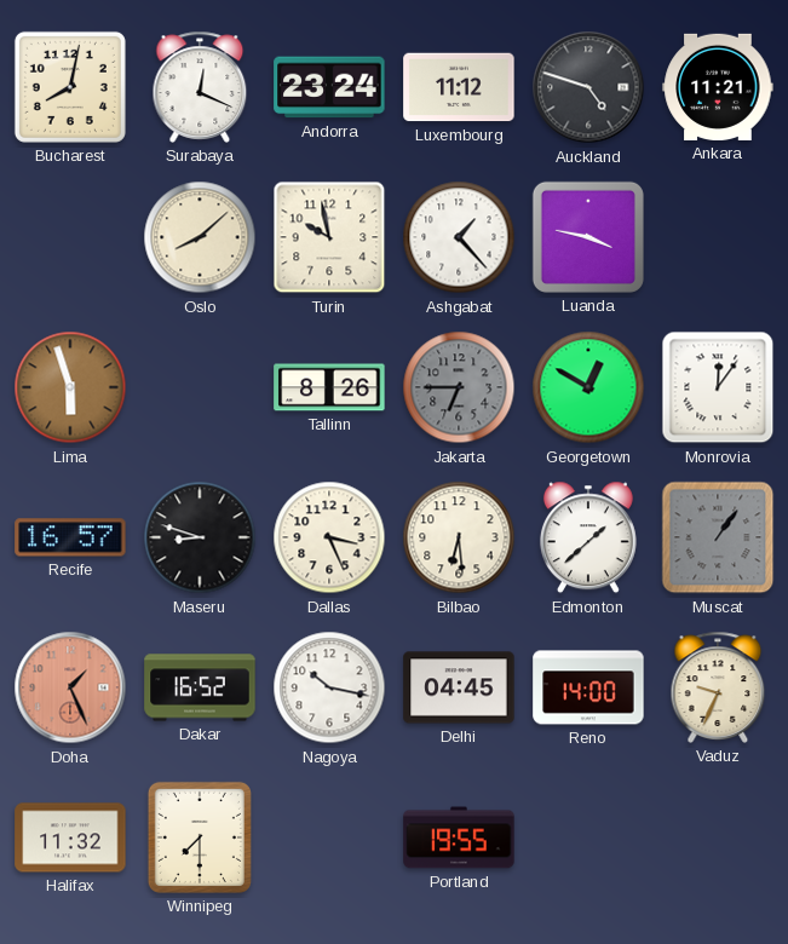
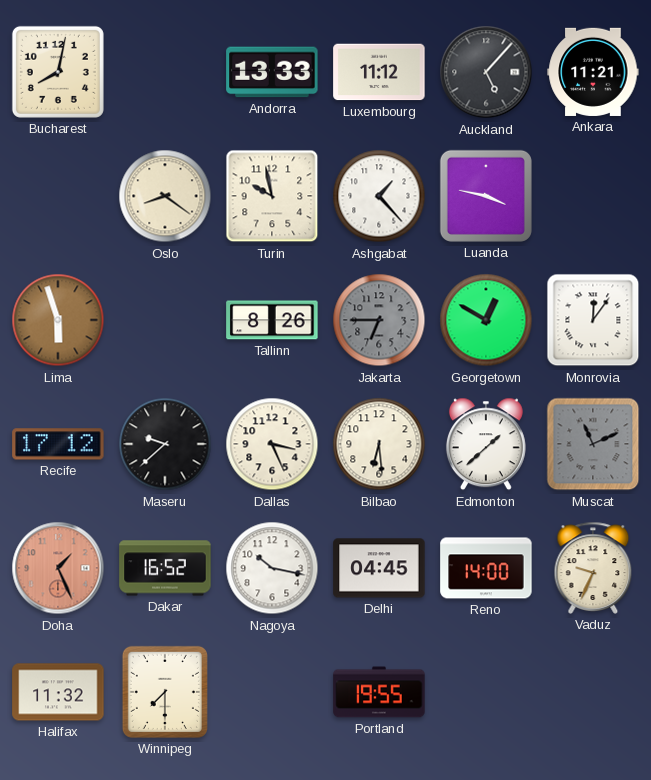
Surabaya: 12:19 -> none
Andorra: 23:24 -> 13:33
Auckland: 4:48 -> 5:07
Oslo: 8:08 -> 8:21
Recife: 16:57 -> 17:12
Maseru: 8:48 -> 9:38
Muscat: 1:06 -> 11:11
